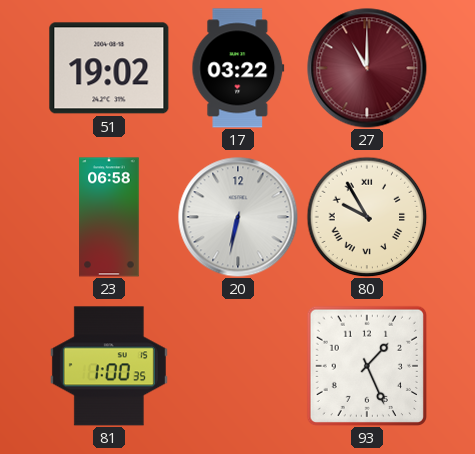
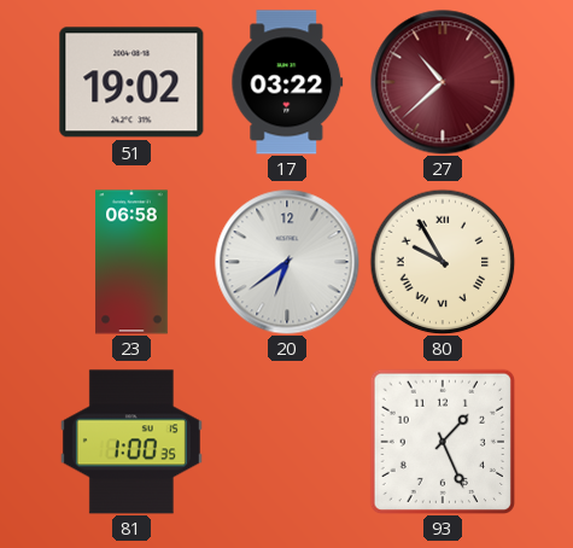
27: 11:00 -> 10:38
20: 6:32 -> 6:39
